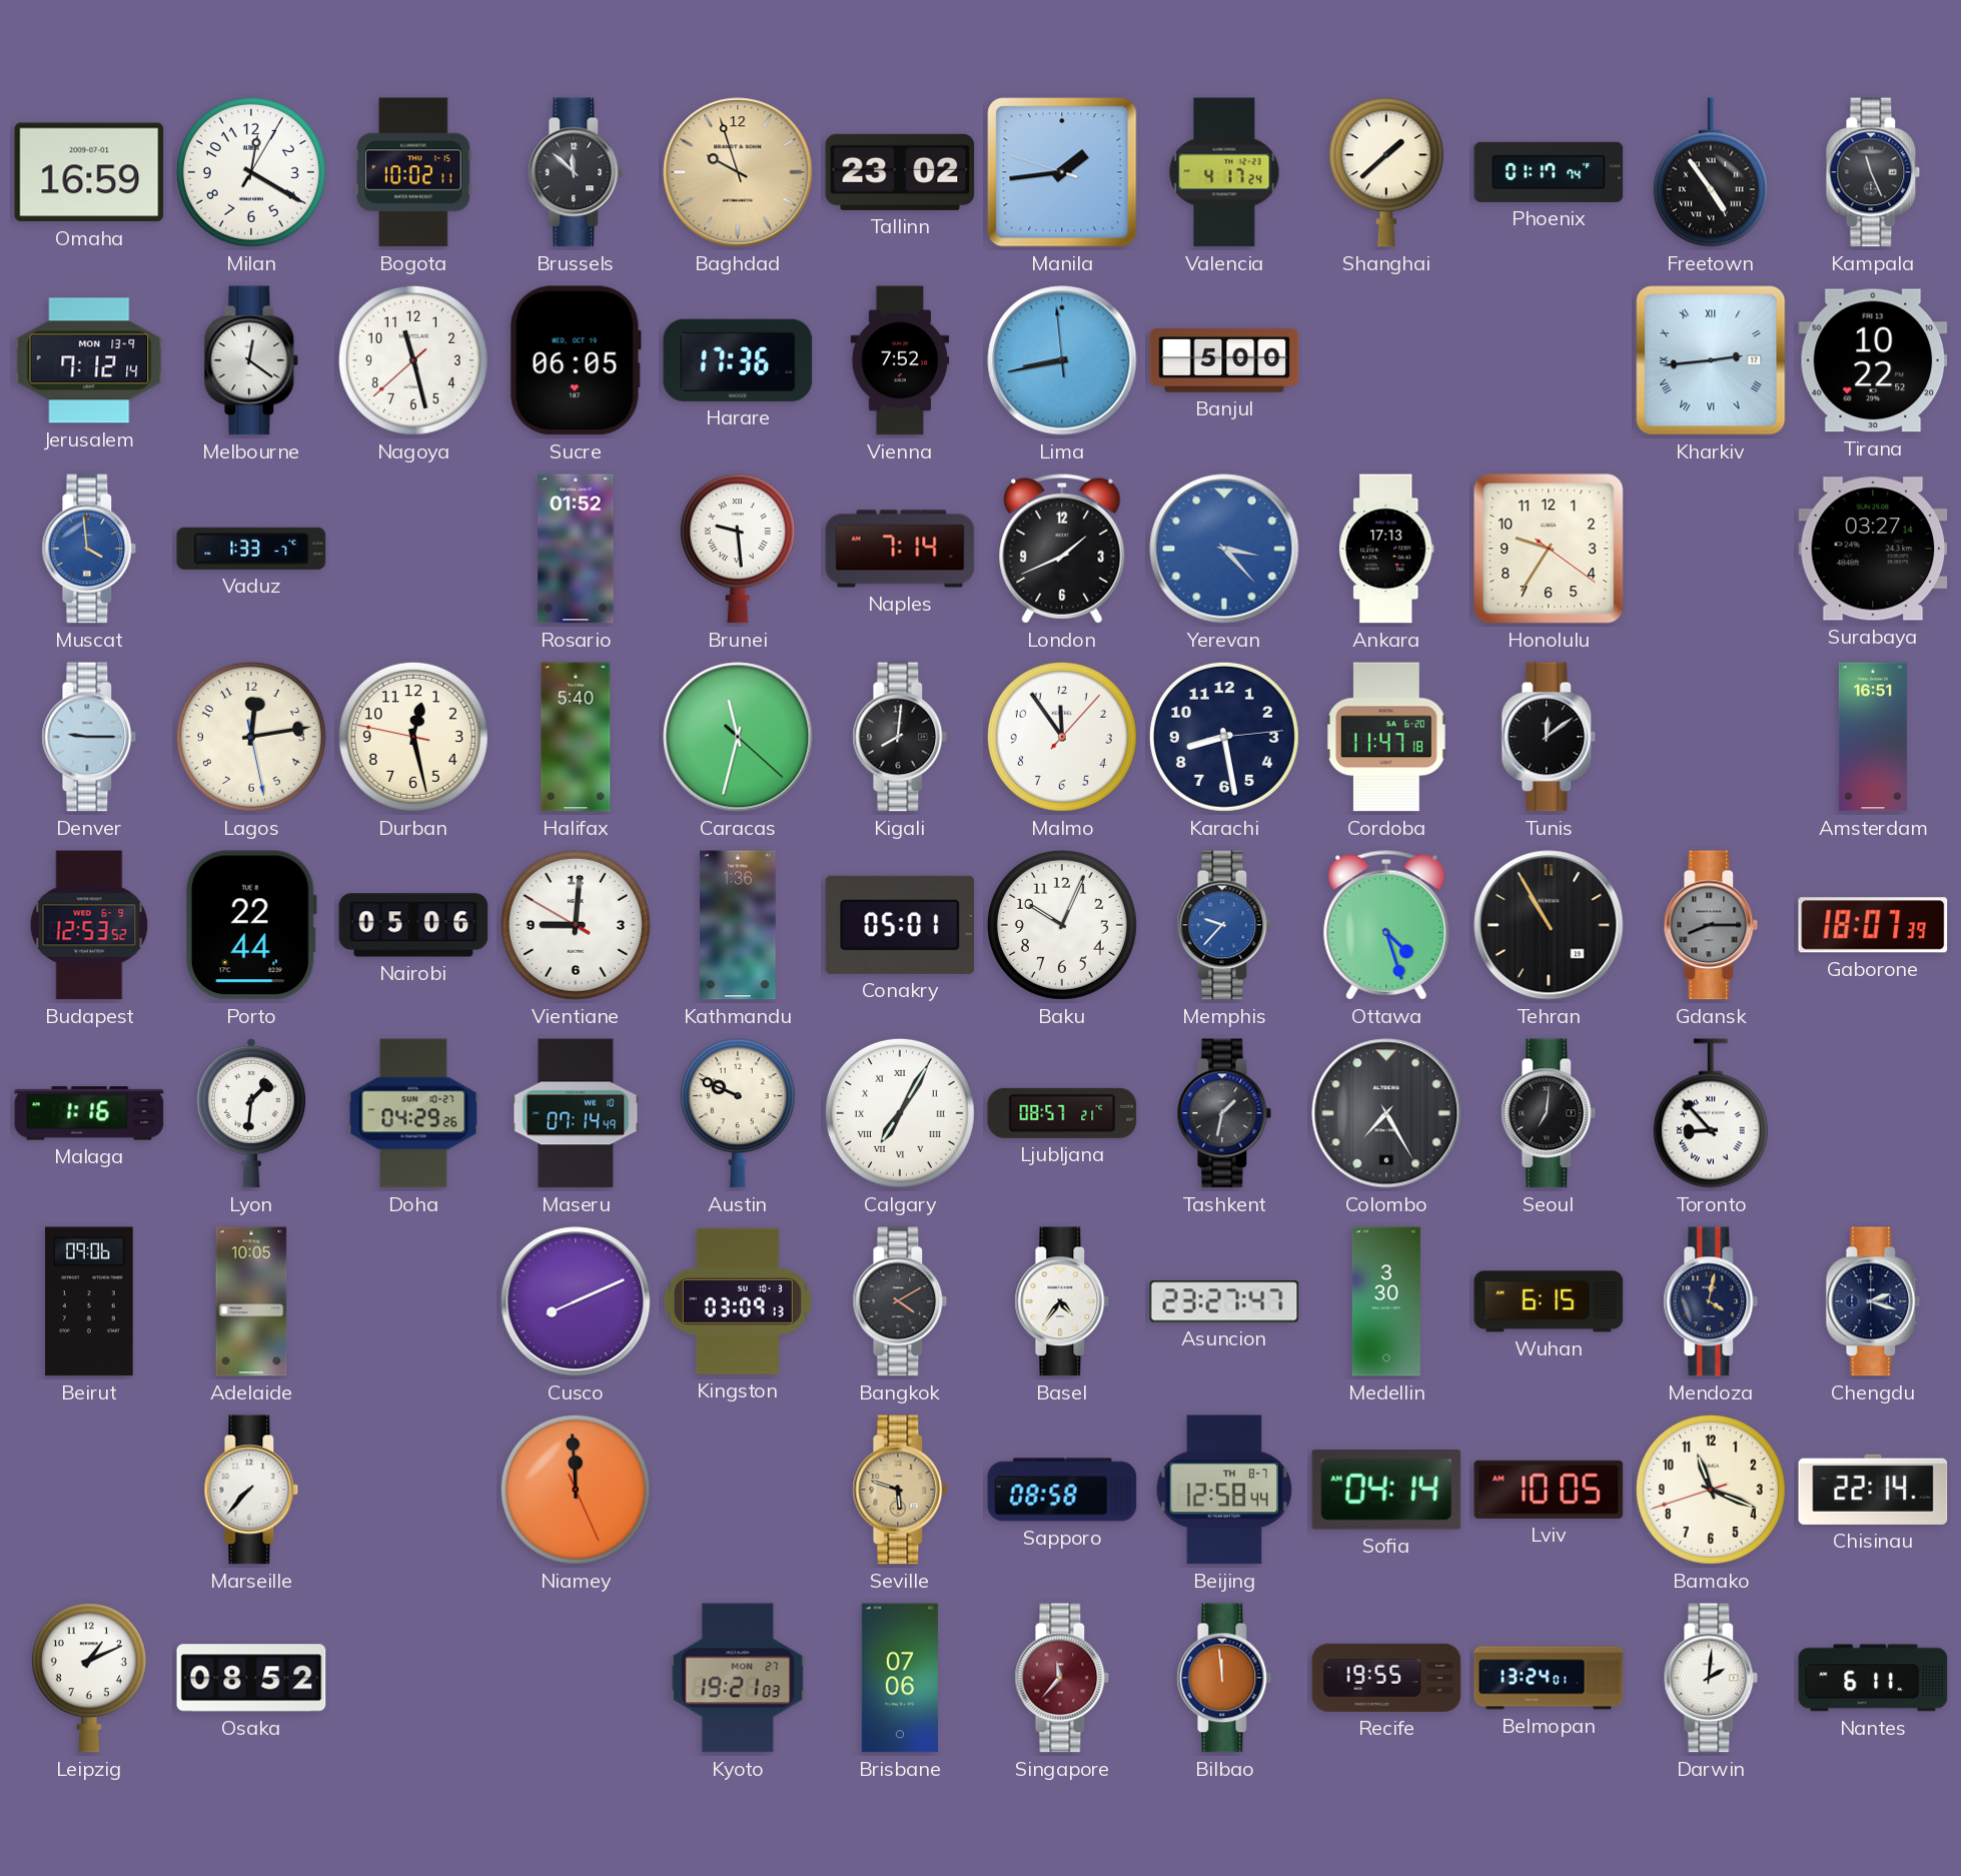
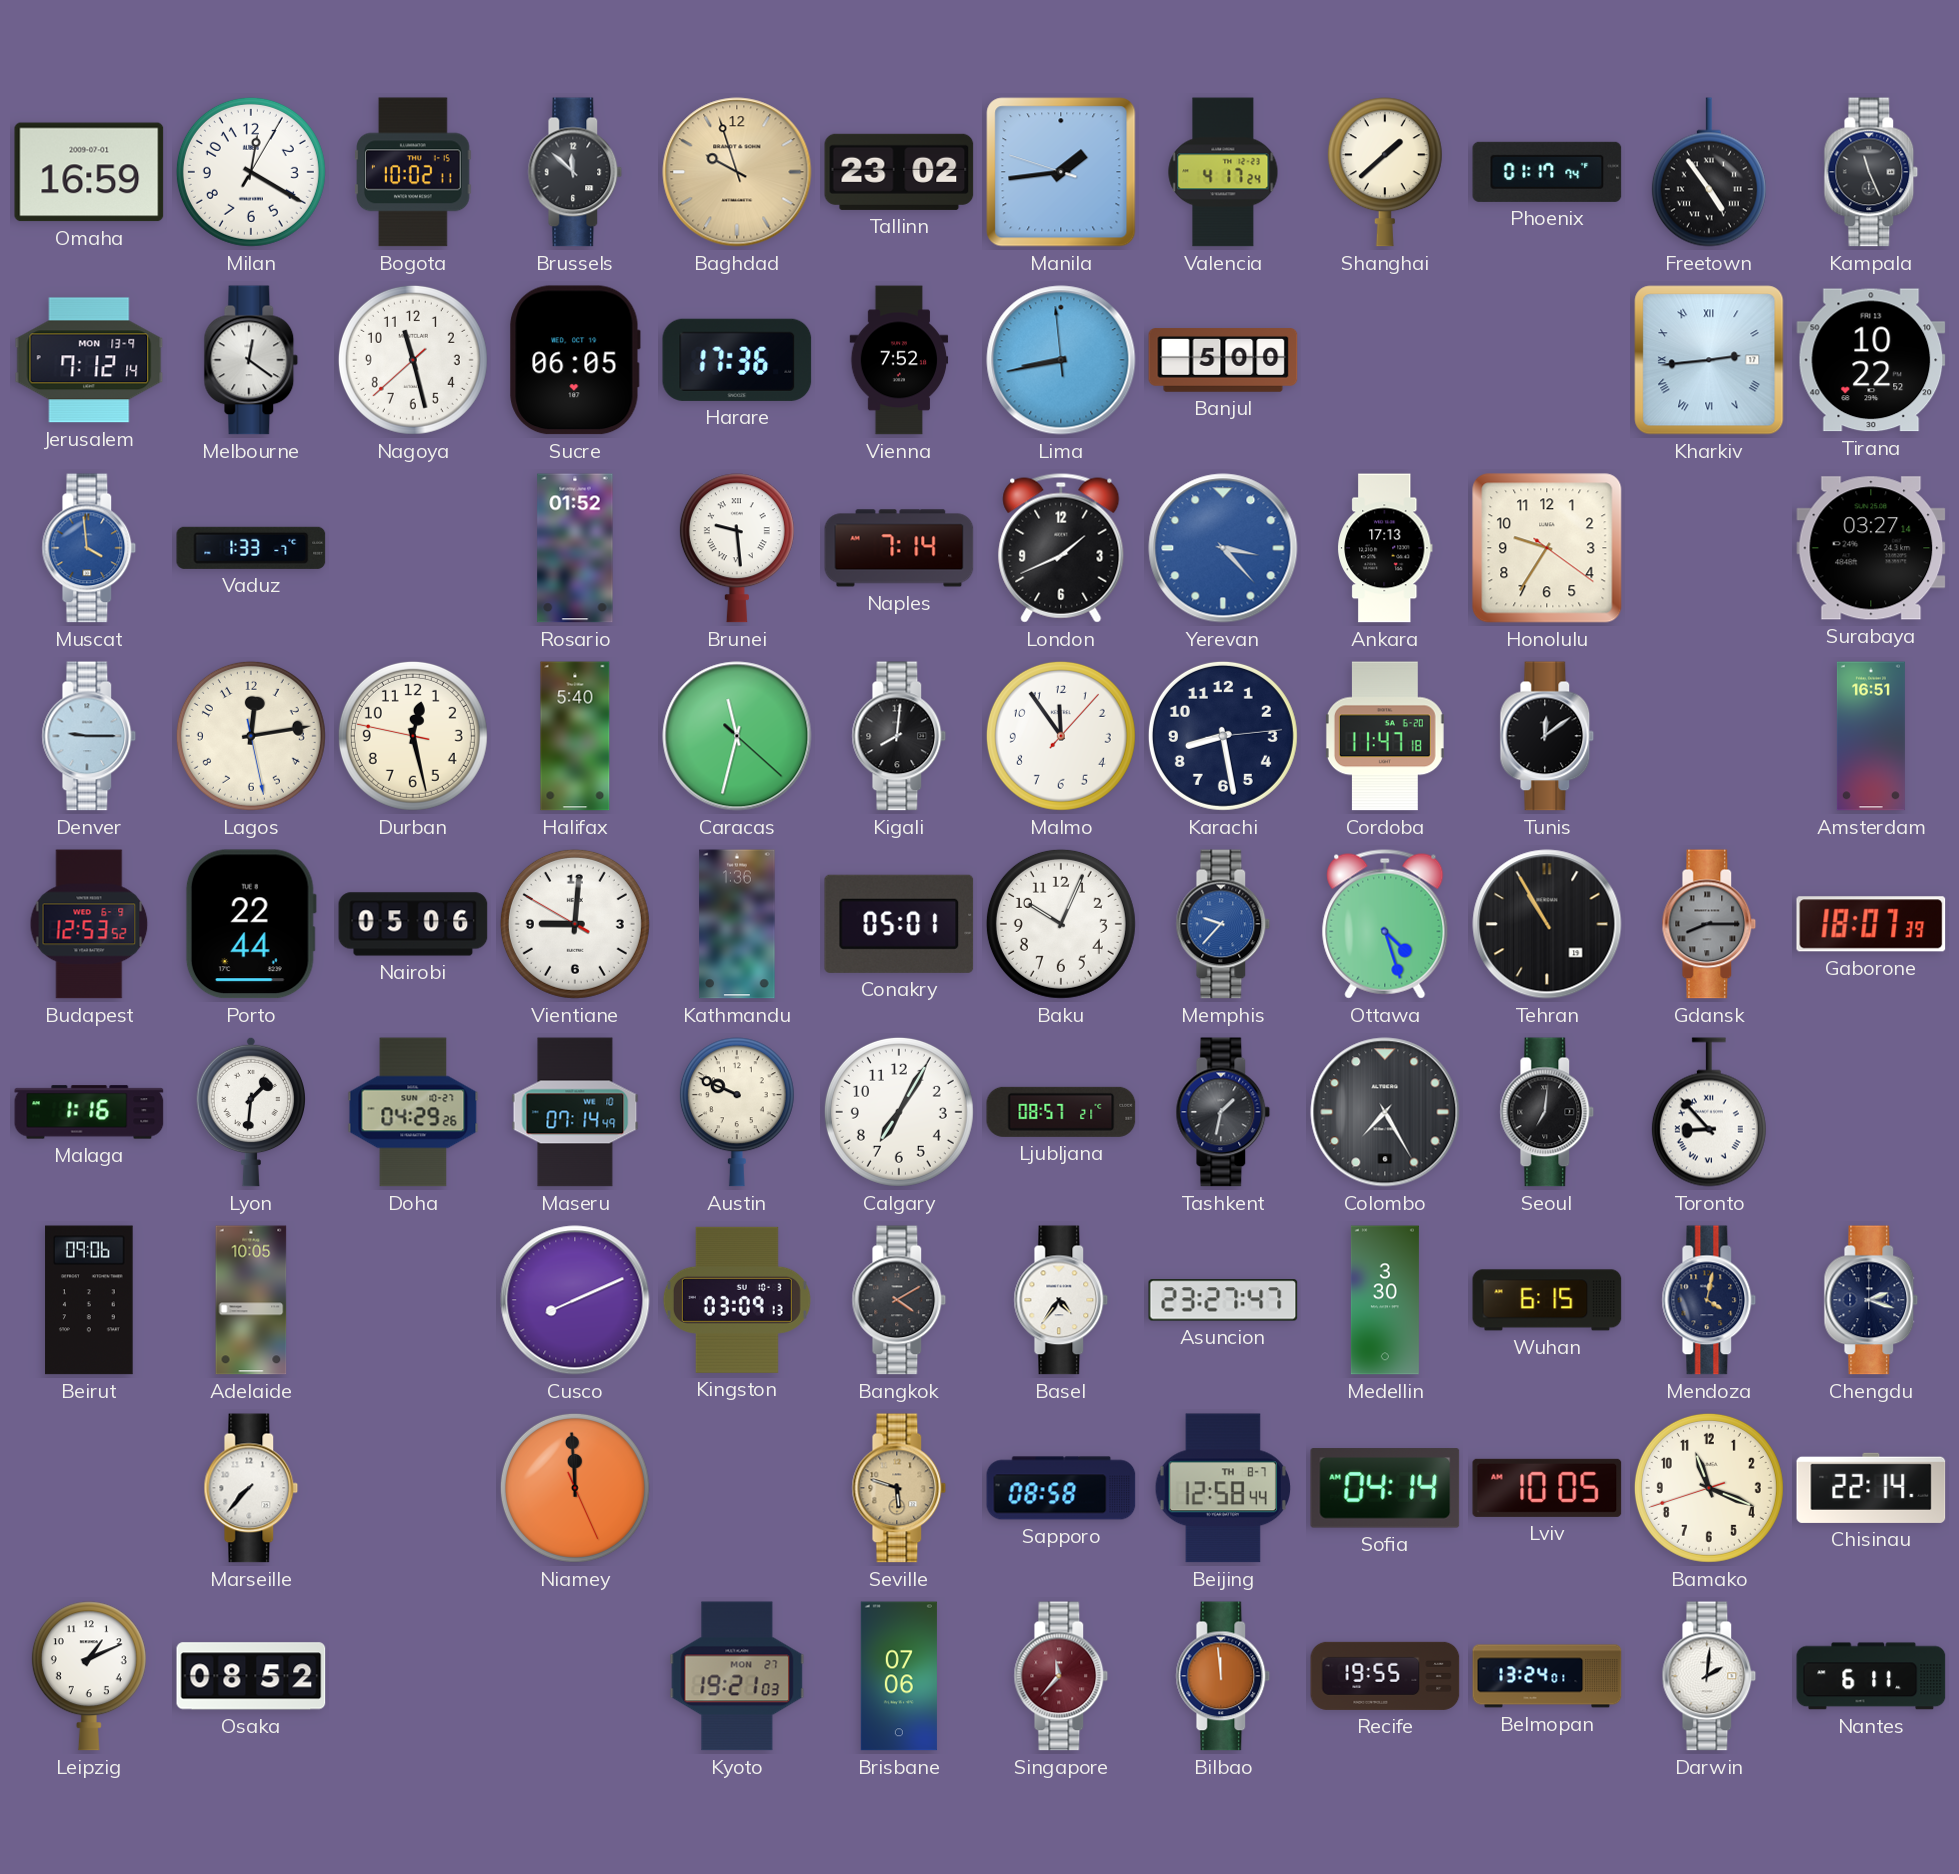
Calgary numerals: Roman -> Arabic
